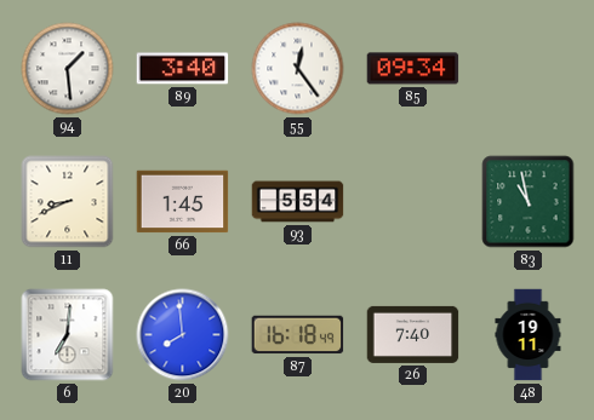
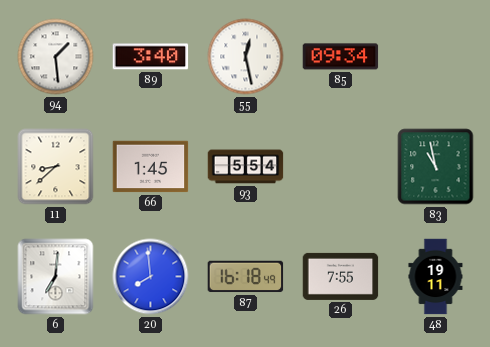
55: 12:24 -> 12:28
11: 8:41 -> 8:38
26: 7:40 -> 7:55
